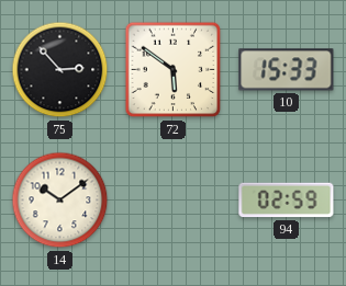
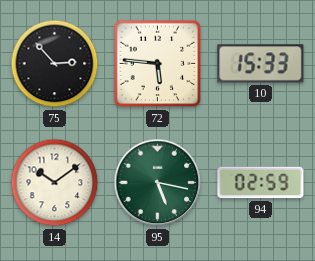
72: 5:51 -> 5:46
95: none -> 5:17
